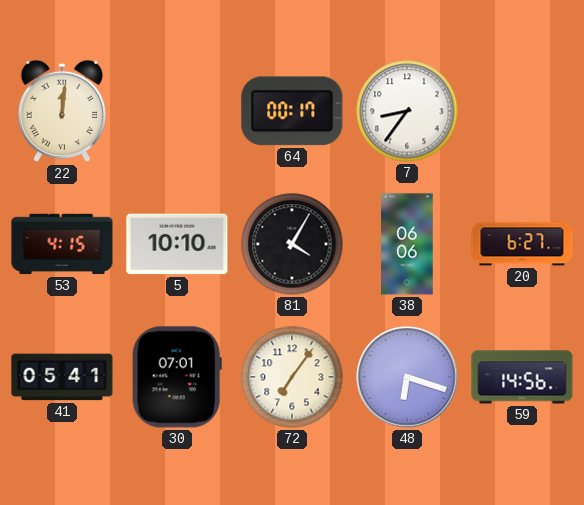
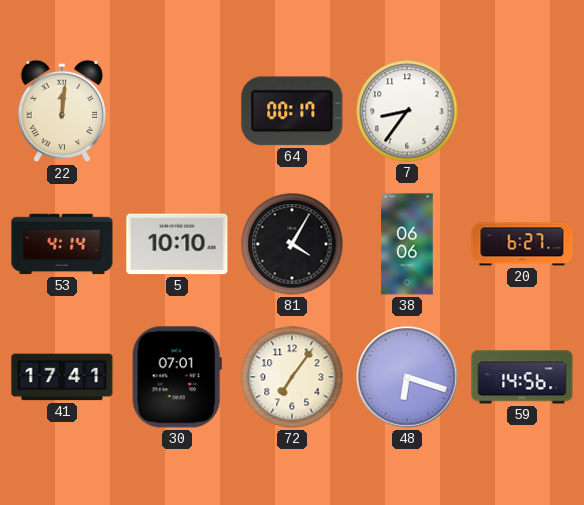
53: 4:15 -> 4:14
41: 05:41 -> 17:41
